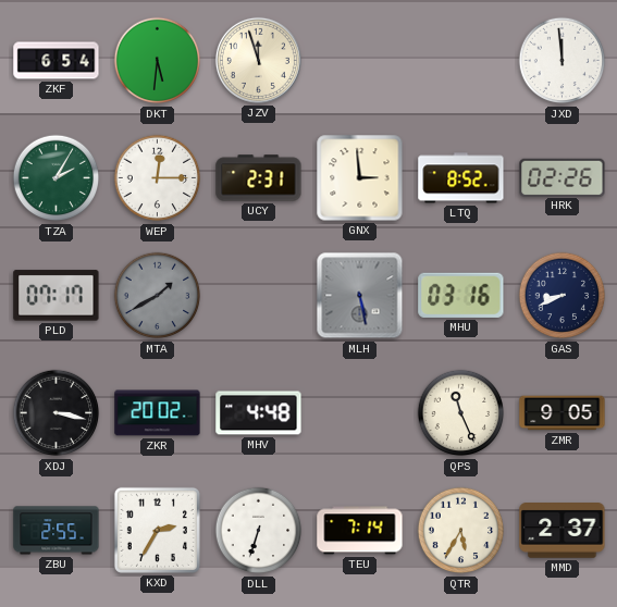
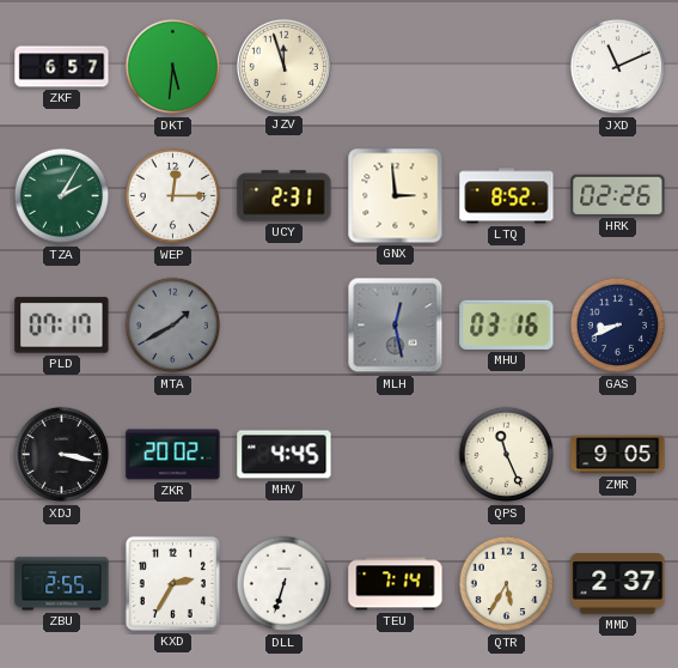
ZKF: 6:54 -> 6:57
JXD: 11:59 -> 11:11
MLH: 5:28 -> 12:28
MHV: 4:48 -> 4:45
